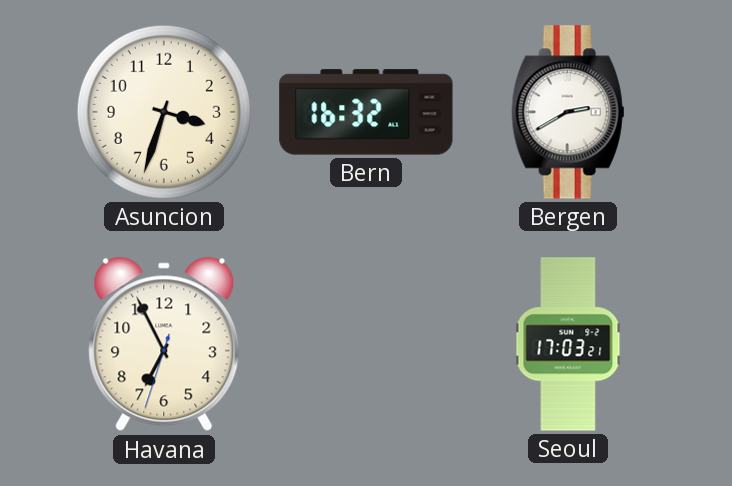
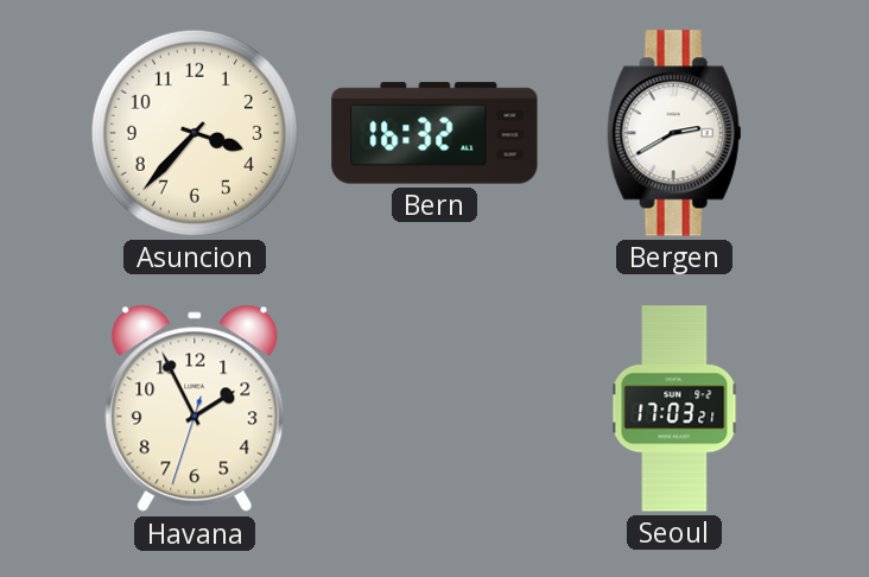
Asuncion: 3:33 -> 3:37
Havana: 6:55 -> 1:55
